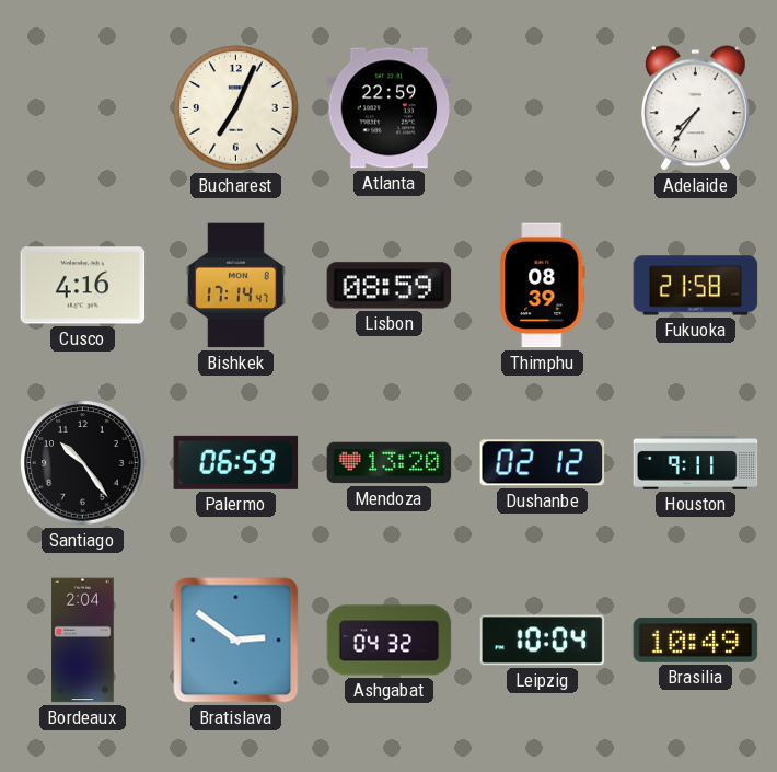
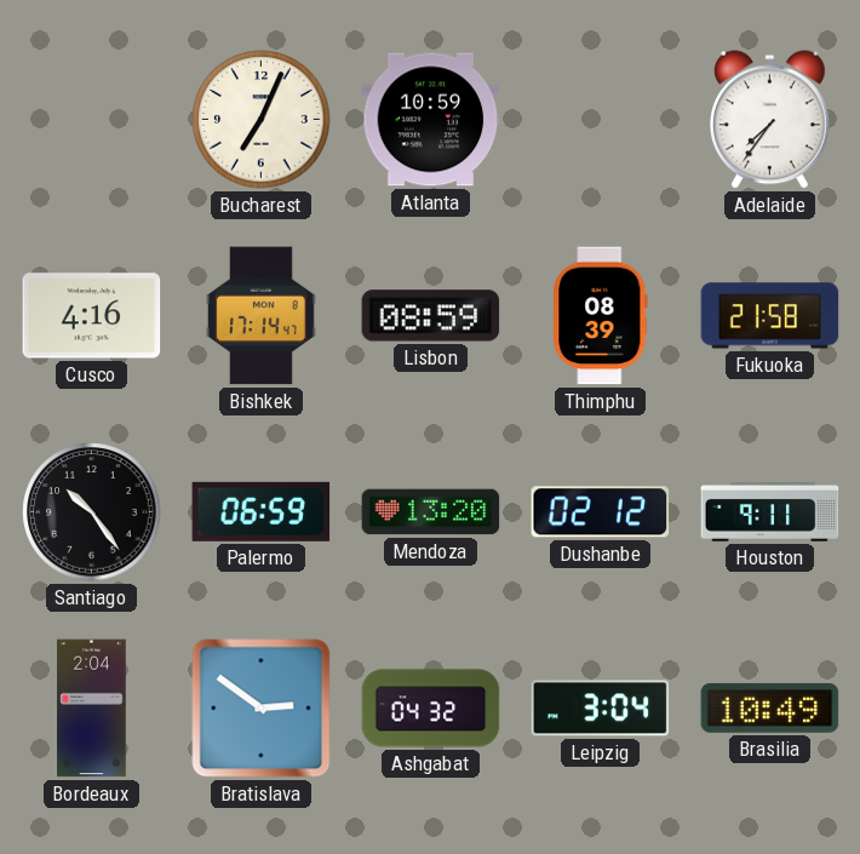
Atlanta: 22:59 -> 10:59
Leipzig: 10:04 -> 3:04
